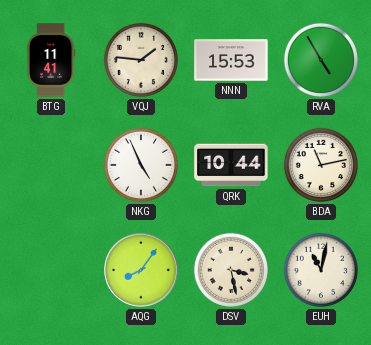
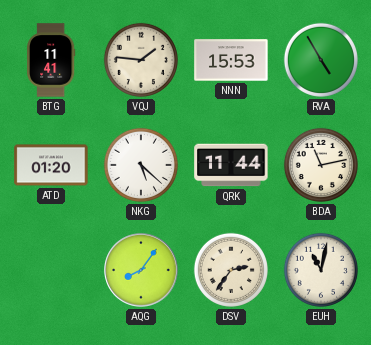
ATD: none -> 01:20
NKG: 4:56 -> 5:22
QRK: 10:44 -> 11:44
DSV: 3:28 -> 2:36
